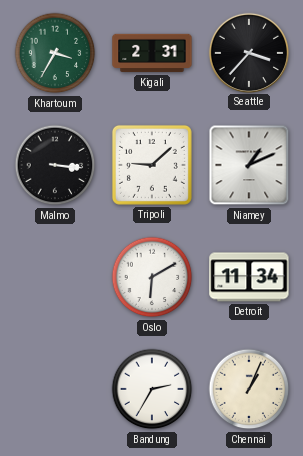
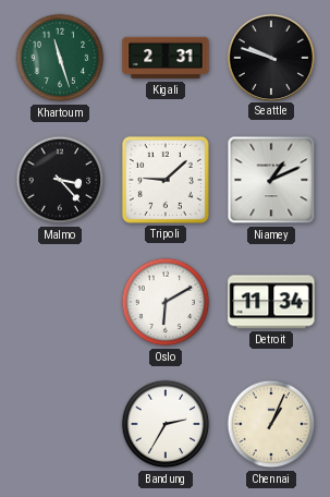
Khartoum: 3:35 -> 11:27
Seattle: 3:37 -> 9:48
Malmo: 3:16 -> 3:23
